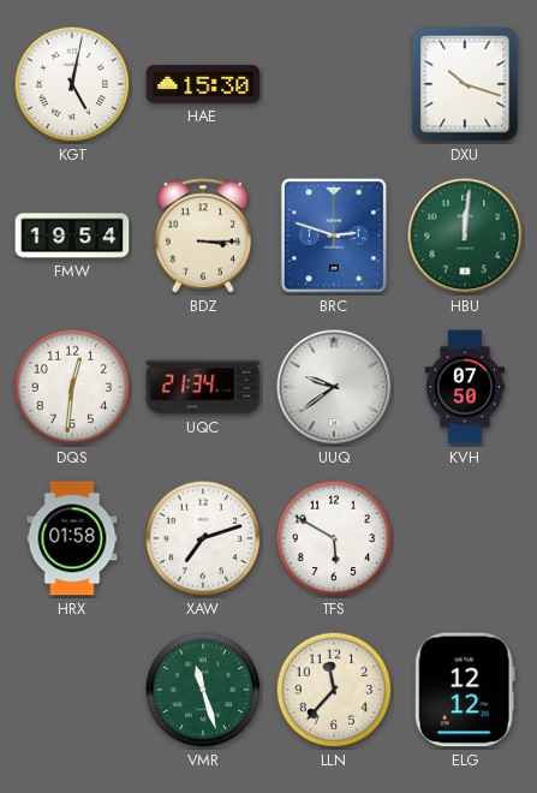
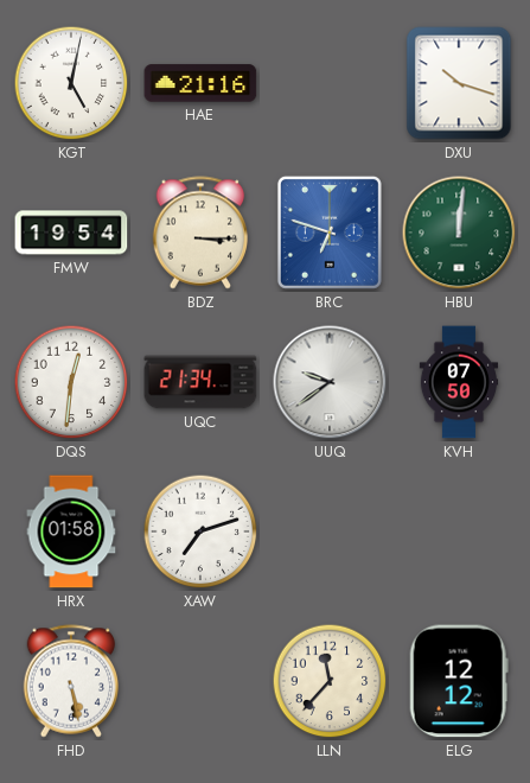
HAE: 15:30 -> 21:16
BRC: 2:48 -> 6:48
TFS: 5:50 -> none
FHD: none -> 5:28
VMR: 11:27 -> none
